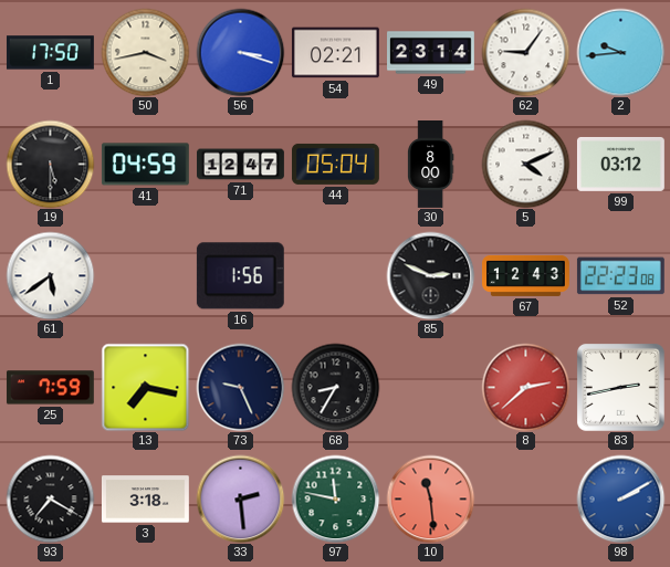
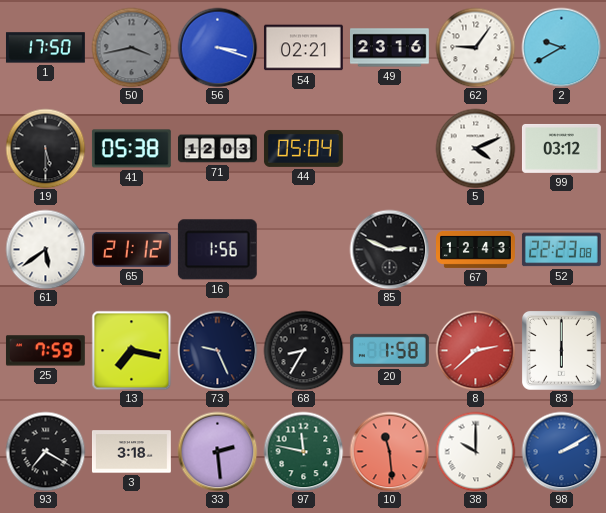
50 dial: cream -> grey
49: 23:14 -> 23:16
2: 9:44 -> 9:40
41: 04:59 -> 05:38
71: 12:47 -> 12:03
30: 8:00 -> none
65: none -> 21:12
20: none -> 1:58
83: 2:43 -> 6:00
38: none -> 10:00
